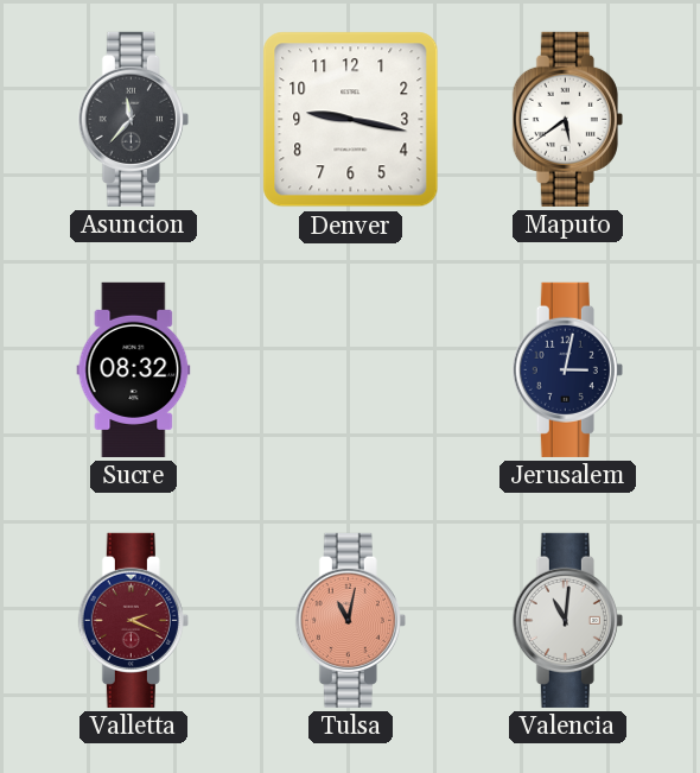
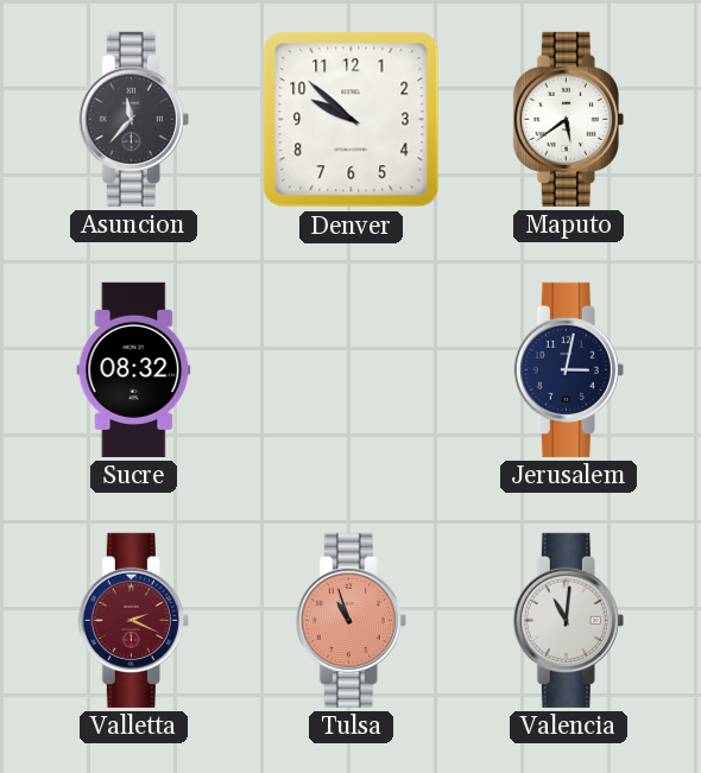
Denver: 9:17 -> 9:52
Tulsa: 11:02 -> 10:57
